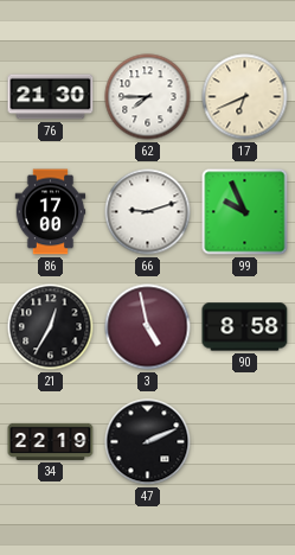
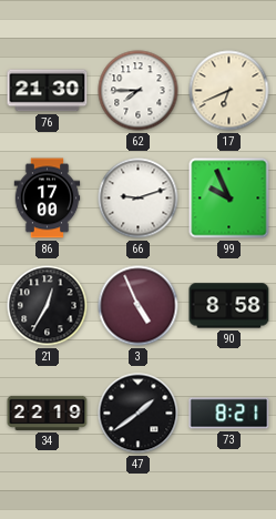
3: 4:58 -> 4:56
47: 2:11 -> 1:39
73: none -> 8:21
